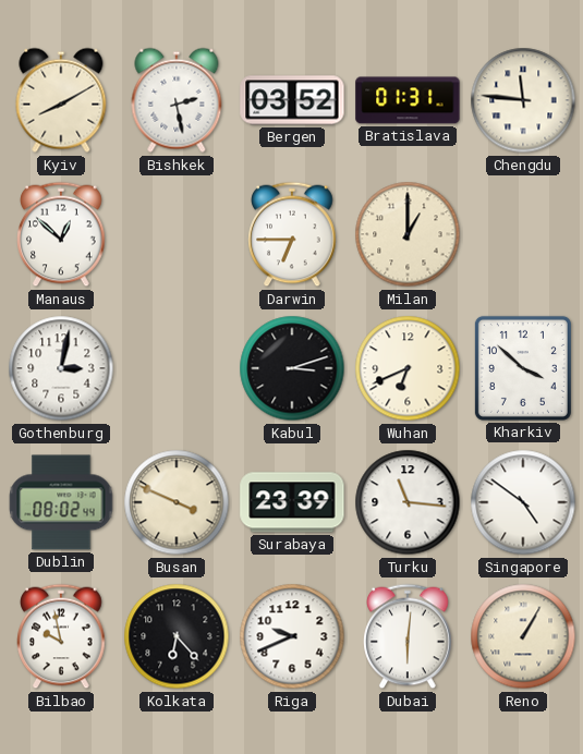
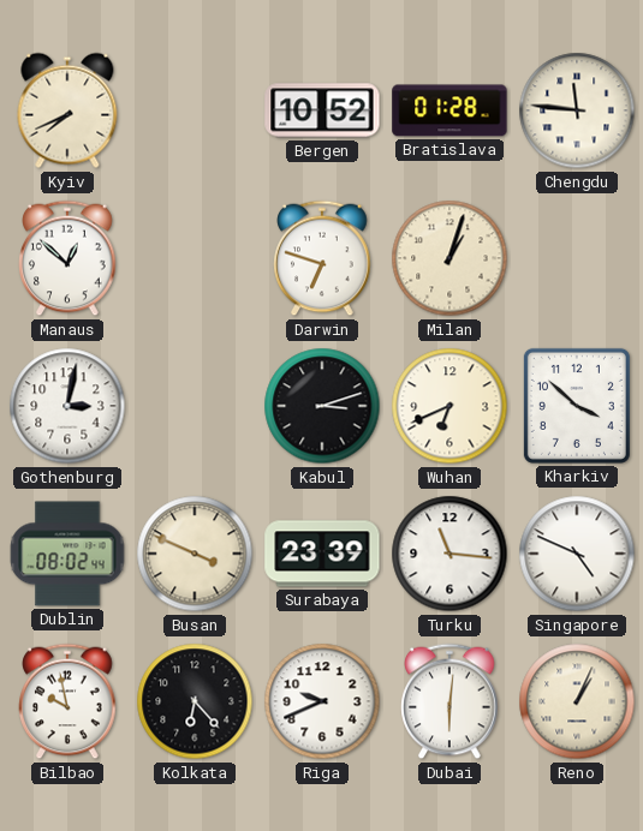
Kyiv: 8:10 -> 7:41
Bishkek: 2:28 -> none
Bergen: 03:52 -> 10:52
Bratislava: 01:31 -> 01:28
Darwin: 6:45 -> 6:48
Milan: 1:00 -> 1:03
Singapore: 4:51 -> 4:49
Reno: 1:05 -> 1:04
